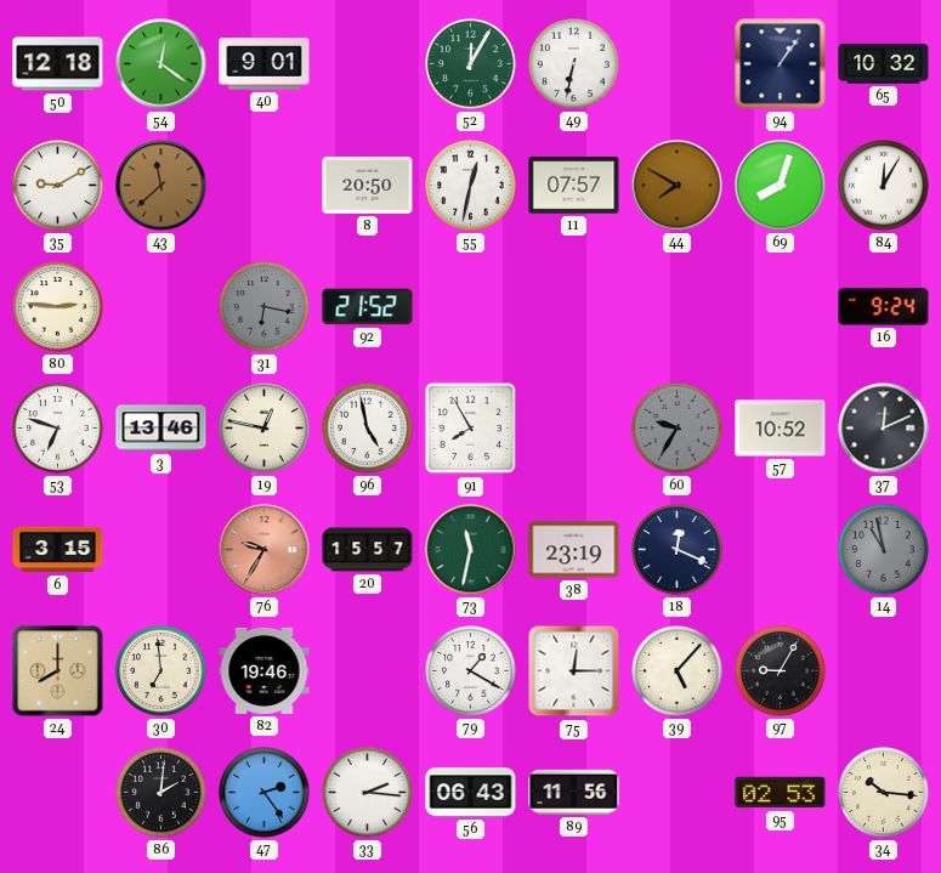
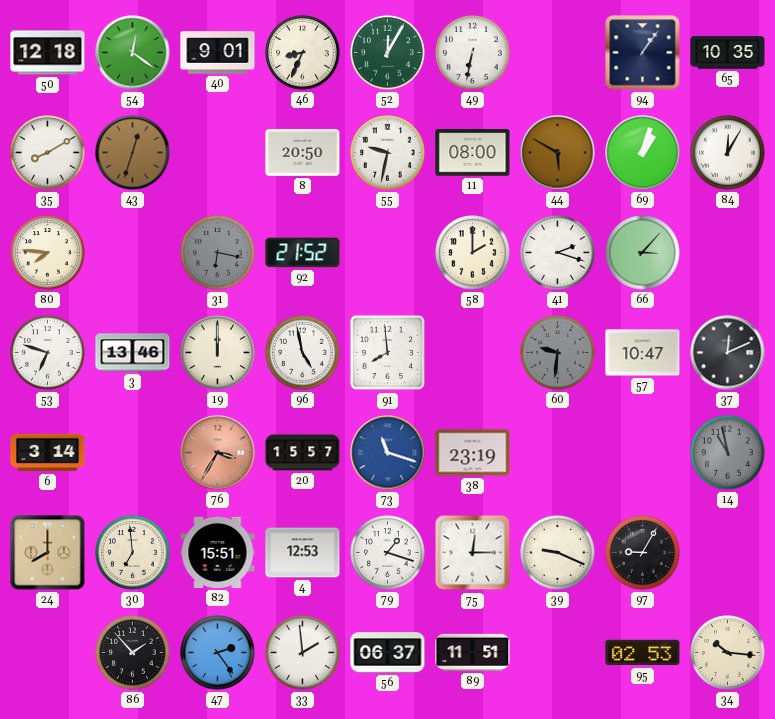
46: none -> 8:34
65: 10:32 -> 10:35
35: 9:10 -> 8:10
43: 11:38 -> 12:33
55: 12:32 -> 9:32
11: 07:57 -> 08:00
44: 7:50 -> 5:50
69: 8:03 -> 1:03
80: 2:46 -> 7:46
58: none -> 2:00
41: none -> 2:18
66: none -> 3:07
16: 9:24 -> none
19: 12:47 -> 12:00
91: 7:55 -> 7:59
60: 9:35 -> 9:31
57: 10:52 -> 10:47
6: 3:15 -> 3:14
76: 9:35 -> 3:35
73: 11:32 -> 11:18
73 dial: green -> blue
18: 12:19 -> none
82: 19:46 -> 15:51
4: none -> 12:53
79: 1:20 -> 1:18
39: 5:07 -> 9:19
86: 2:01 -> 1:53
33: 2:16 -> 1:59
56: 06:43 -> 06:37
89: 11:56 -> 11:51
